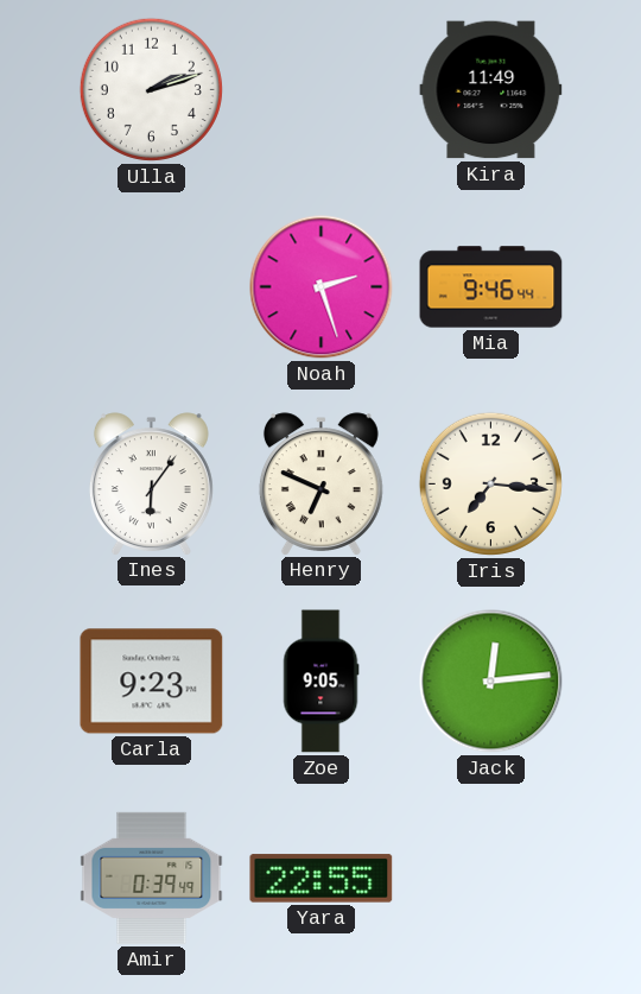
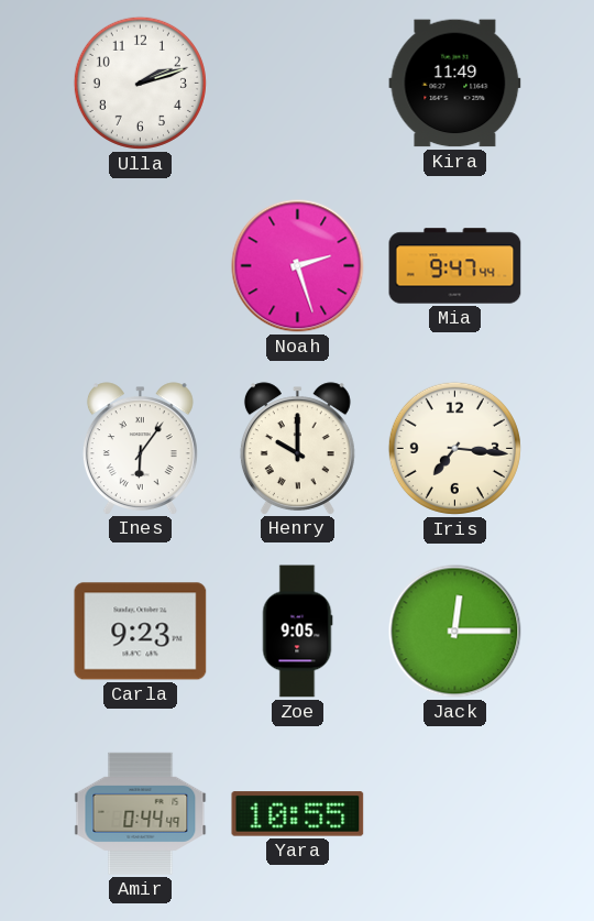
Mia: 9:46 -> 9:47
Henry: 6:49 -> 10:00
Jack: 12:14 -> 12:15
Amir: 0:39 -> 0:44
Yara: 22:55 -> 10:55
